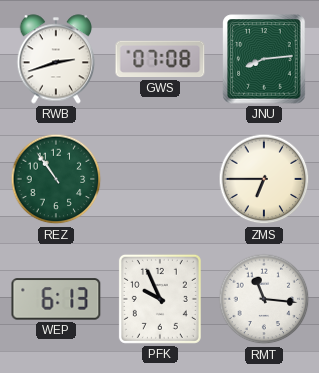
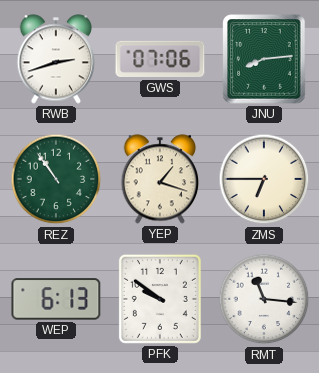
GWS: 07:08 -> 07:06
YEP: none -> 1:18
PFK: 9:56 -> 9:51
